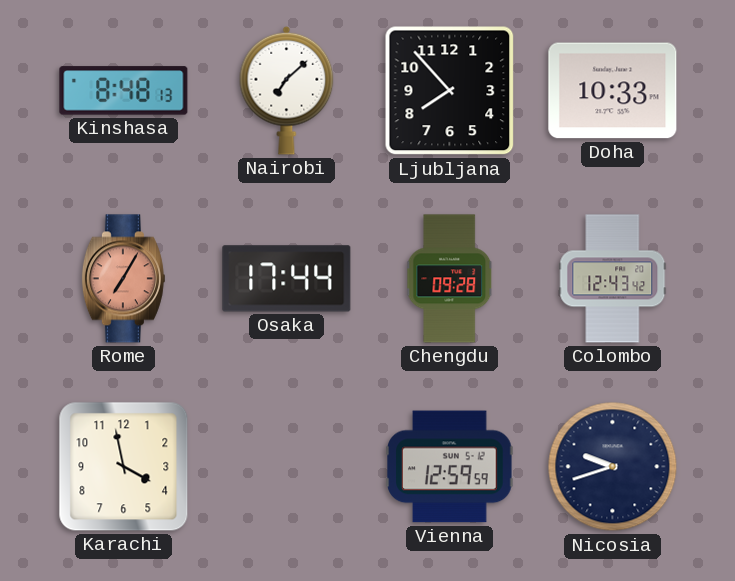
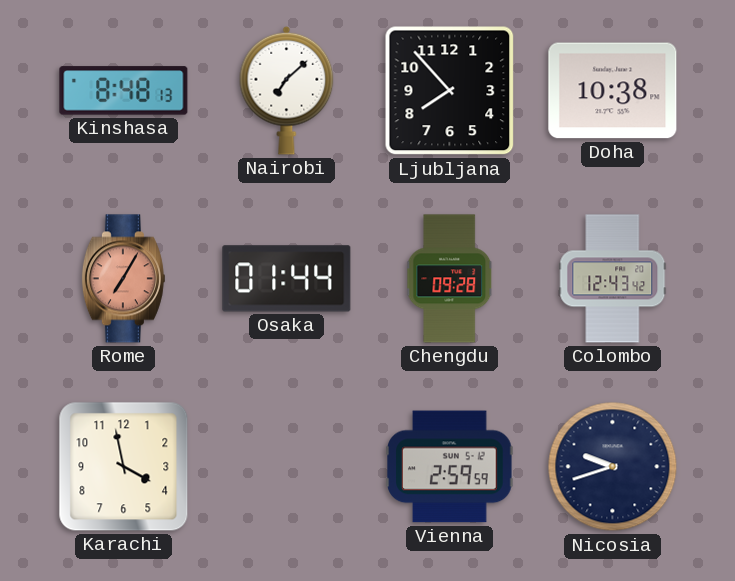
Doha: 10:33 -> 10:38
Osaka: 17:44 -> 01:44
Vienna: 12:59 -> 2:59
